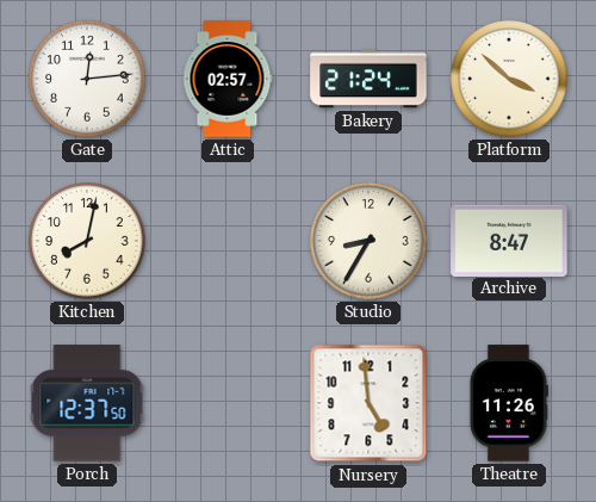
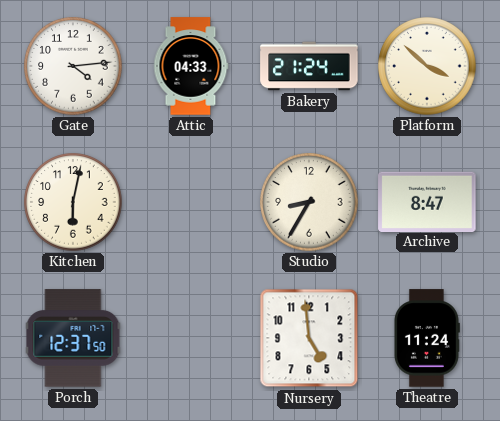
Gate: 12:14 -> 4:14
Attic: 02:57 -> 04:33
Kitchen: 8:02 -> 6:02
Theatre: 11:26 -> 11:24
